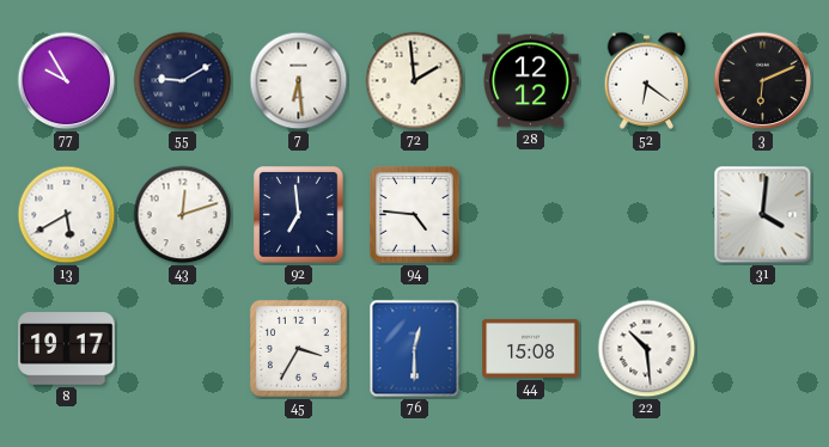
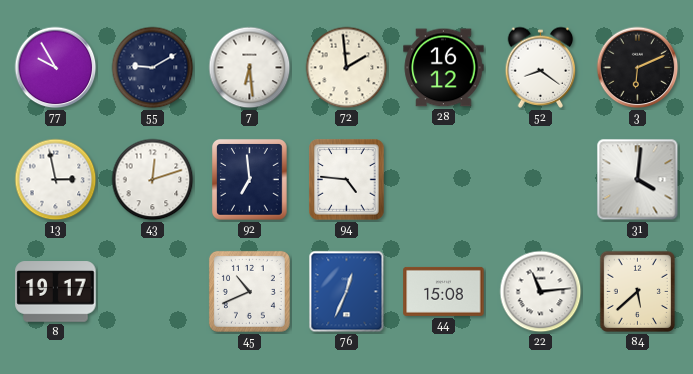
28: 12:12 -> 16:12
52: 6:21 -> 8:21
13: 5:40 -> 2:58
45: 3:35 -> 10:41
76: 12:30 -> 12:34
22: 10:29 -> 11:14
84: none -> 5:38
